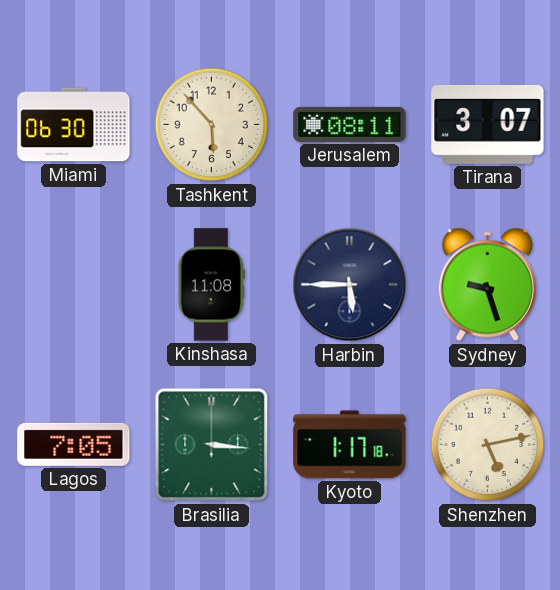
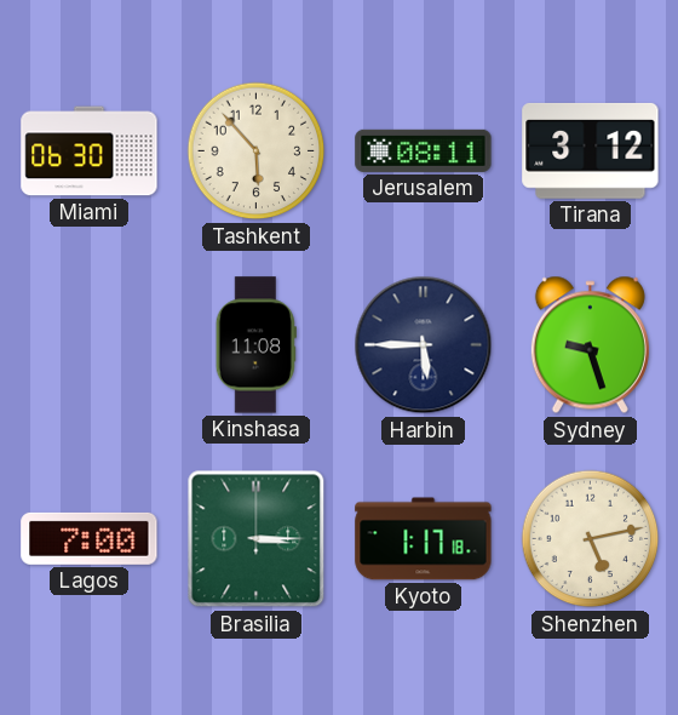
Tirana: 3:07 -> 3:12
Lagos: 7:05 -> 7:00
Brasilia: 3:16 -> 3:15
